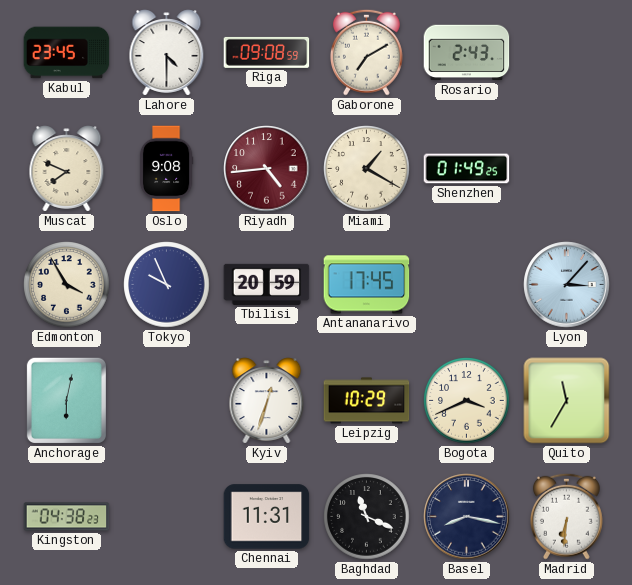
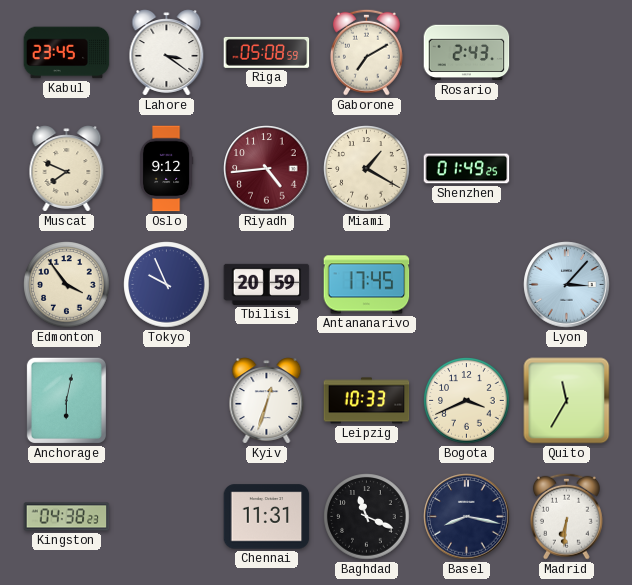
Lahore: 4:30 -> 3:21
Riga: 09:08 -> 05:08
Oslo: 9:08 -> 9:12
Edmonton: 3:55 -> 3:54
Leipzig: 10:29 -> 10:33
